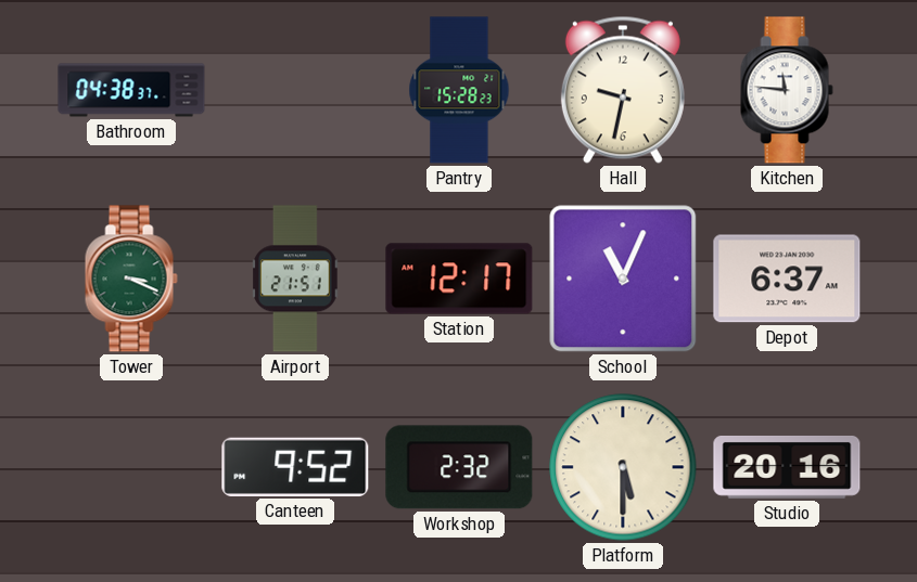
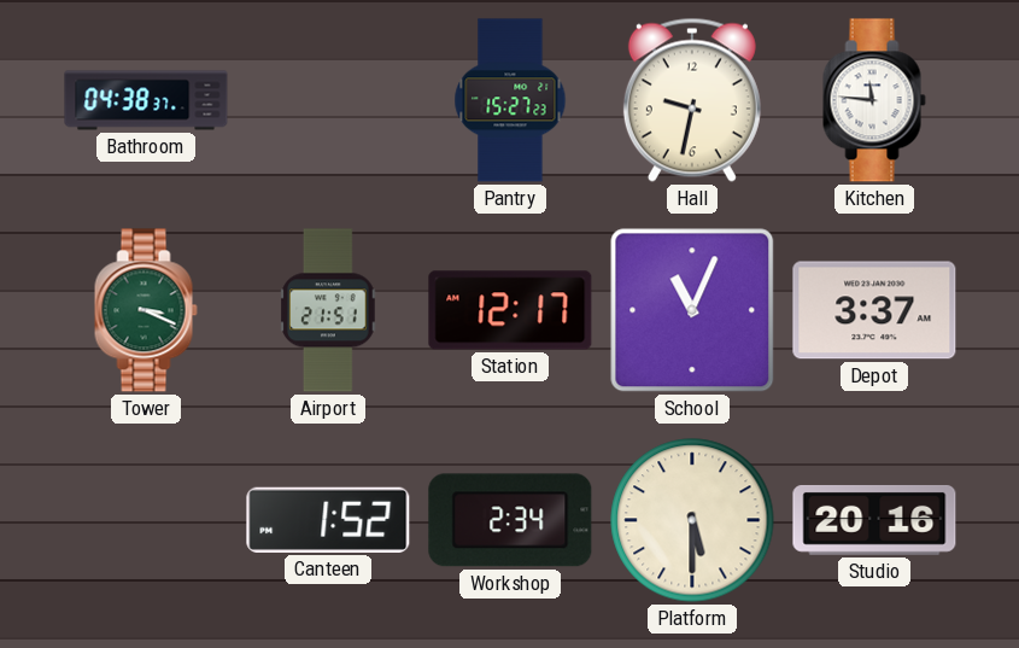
Pantry: 15:28 -> 15:27
Depot: 6:37 -> 3:37
Canteen: 9:52 -> 1:52
Workshop: 2:32 -> 2:34
